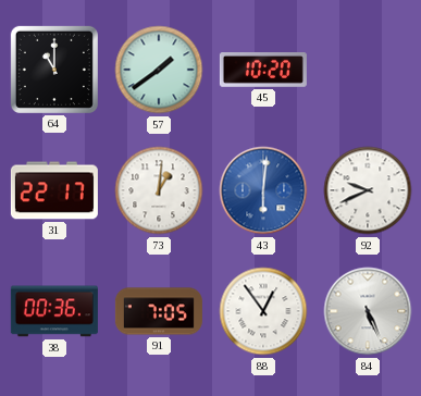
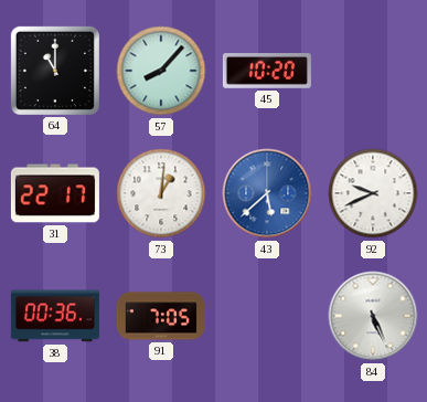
57: 1:39 -> 8:07
43: 6:01 -> 5:38
88: 12:54 -> none
